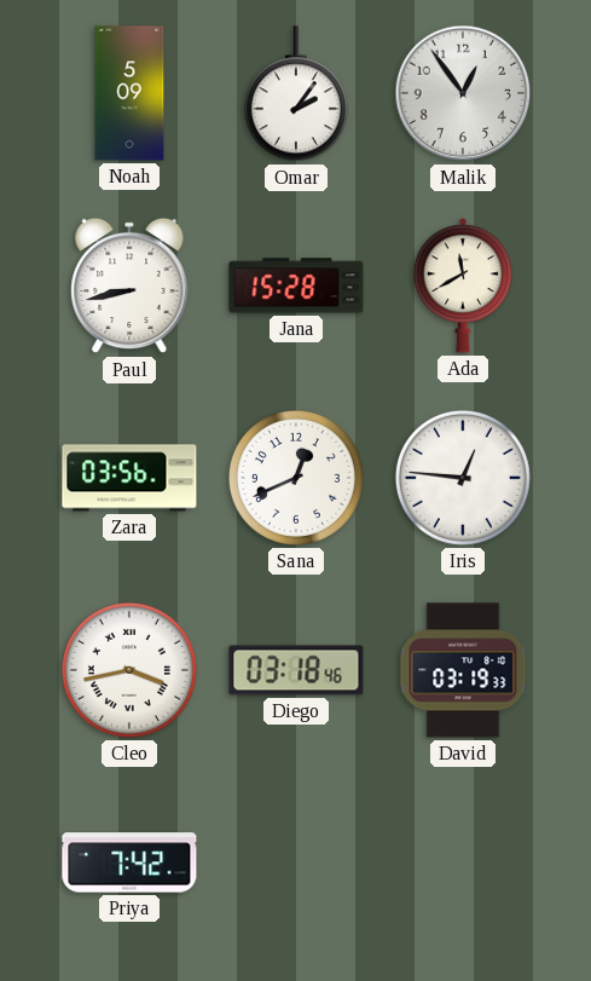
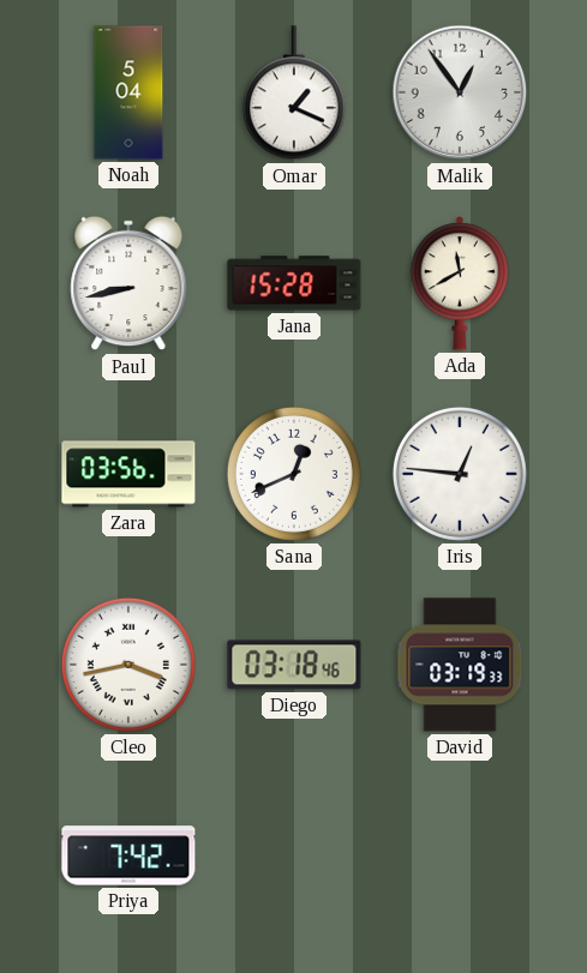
Noah: 5:09 -> 5:04
Omar: 2:06 -> 1:19
